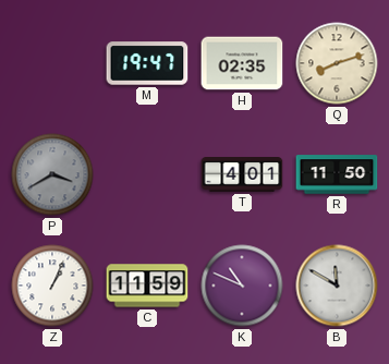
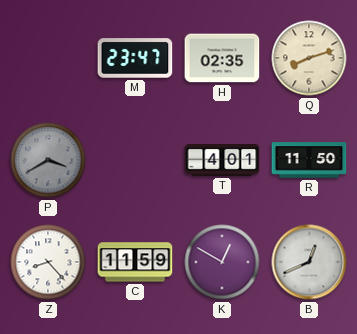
M: 19:47 -> 23:47
Z: 1:04 -> 8:23
K: 10:49 -> 12:50
B: 11:50 -> 12:41
